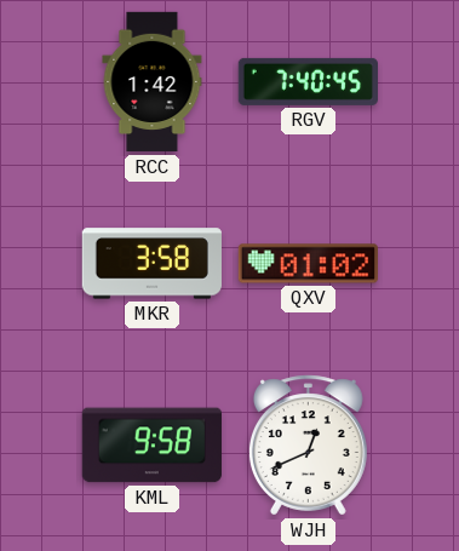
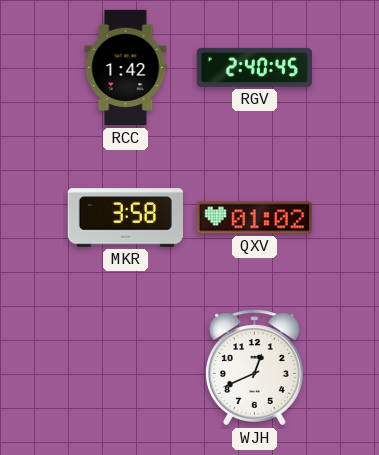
RGV: 7:40 -> 2:40
KML: 9:58 -> none
